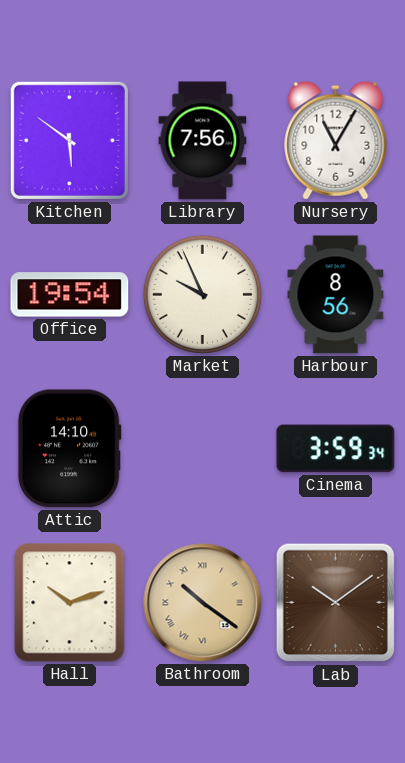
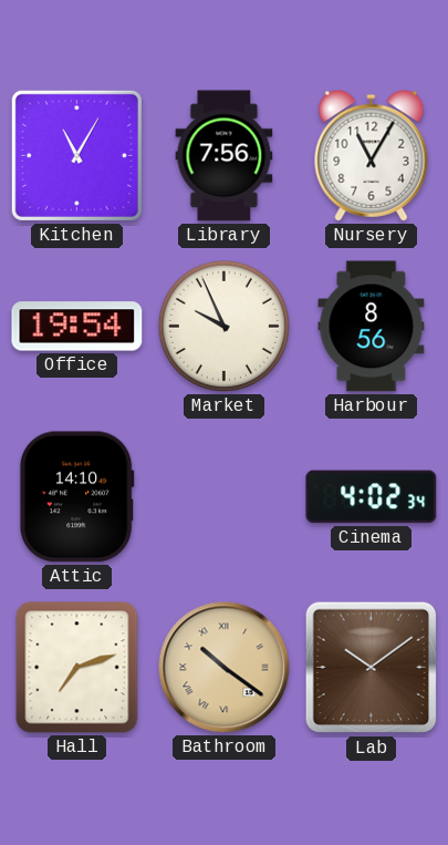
Kitchen: 5:51 -> 11:05
Cinema: 3:59 -> 4:02
Hall: 10:12 -> 7:12
